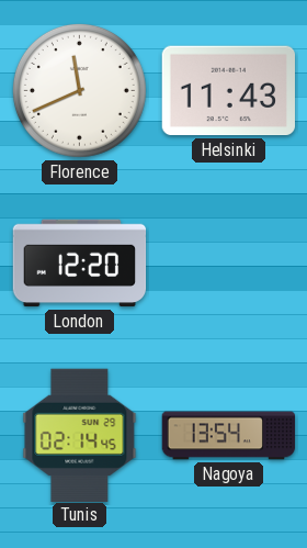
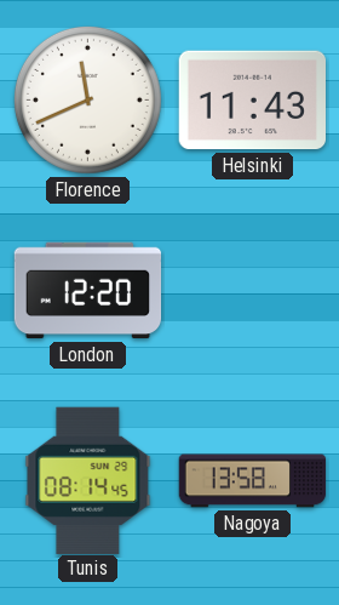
Tunis: 02:14 -> 08:14
Nagoya: 13:54 -> 13:58
